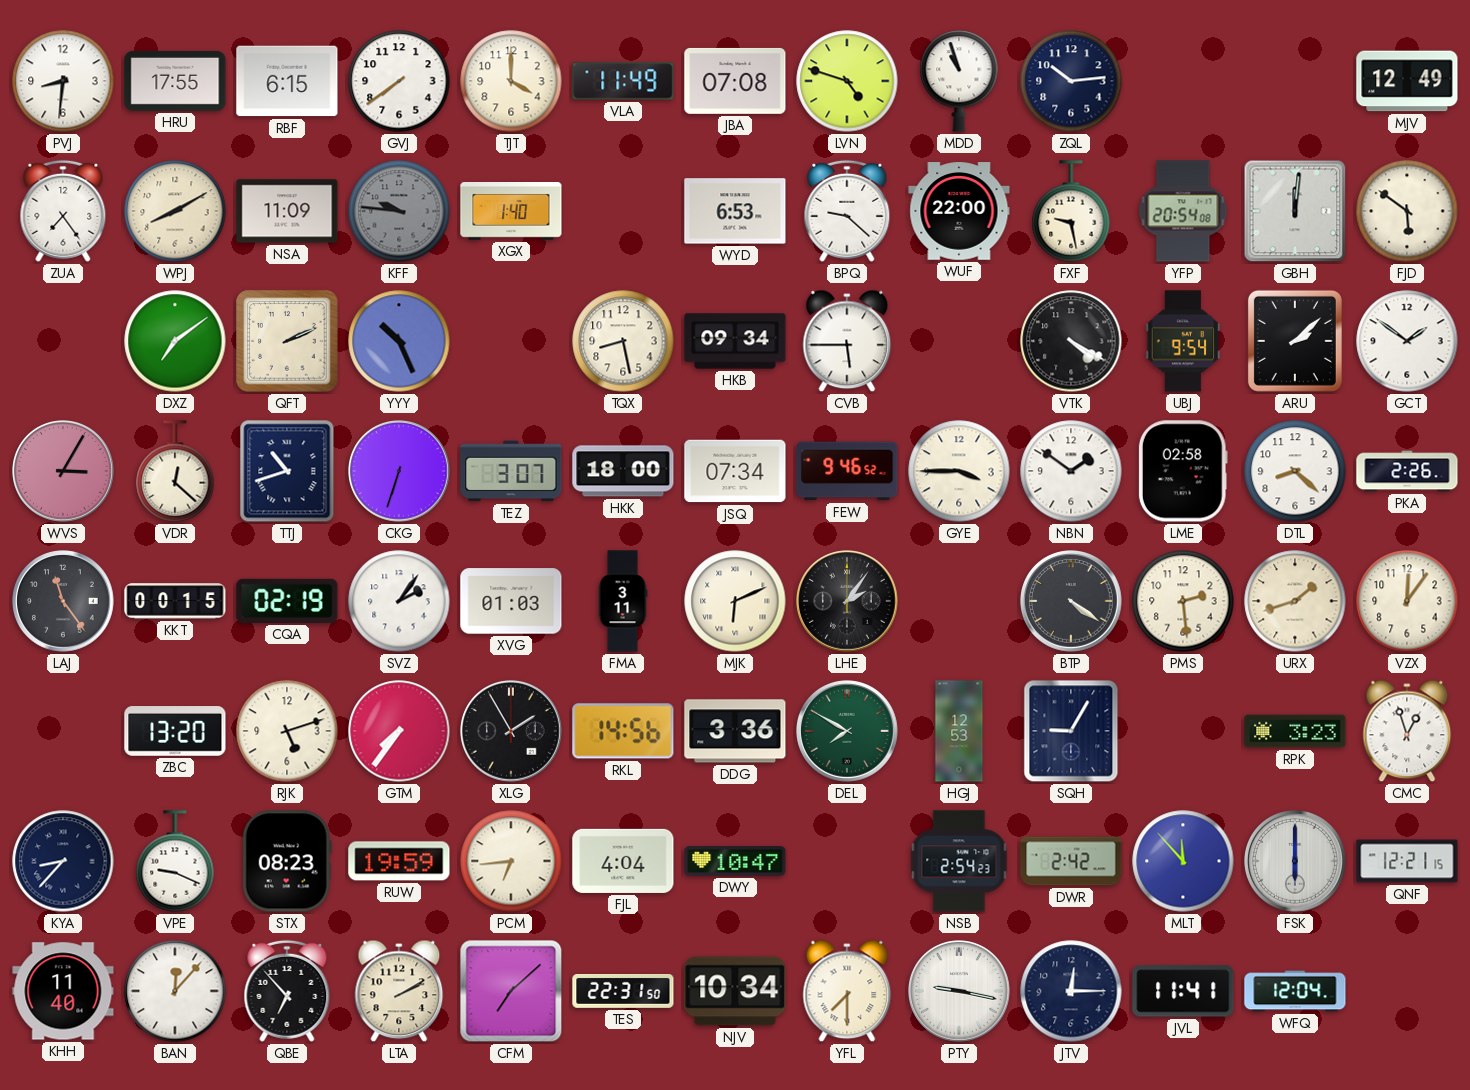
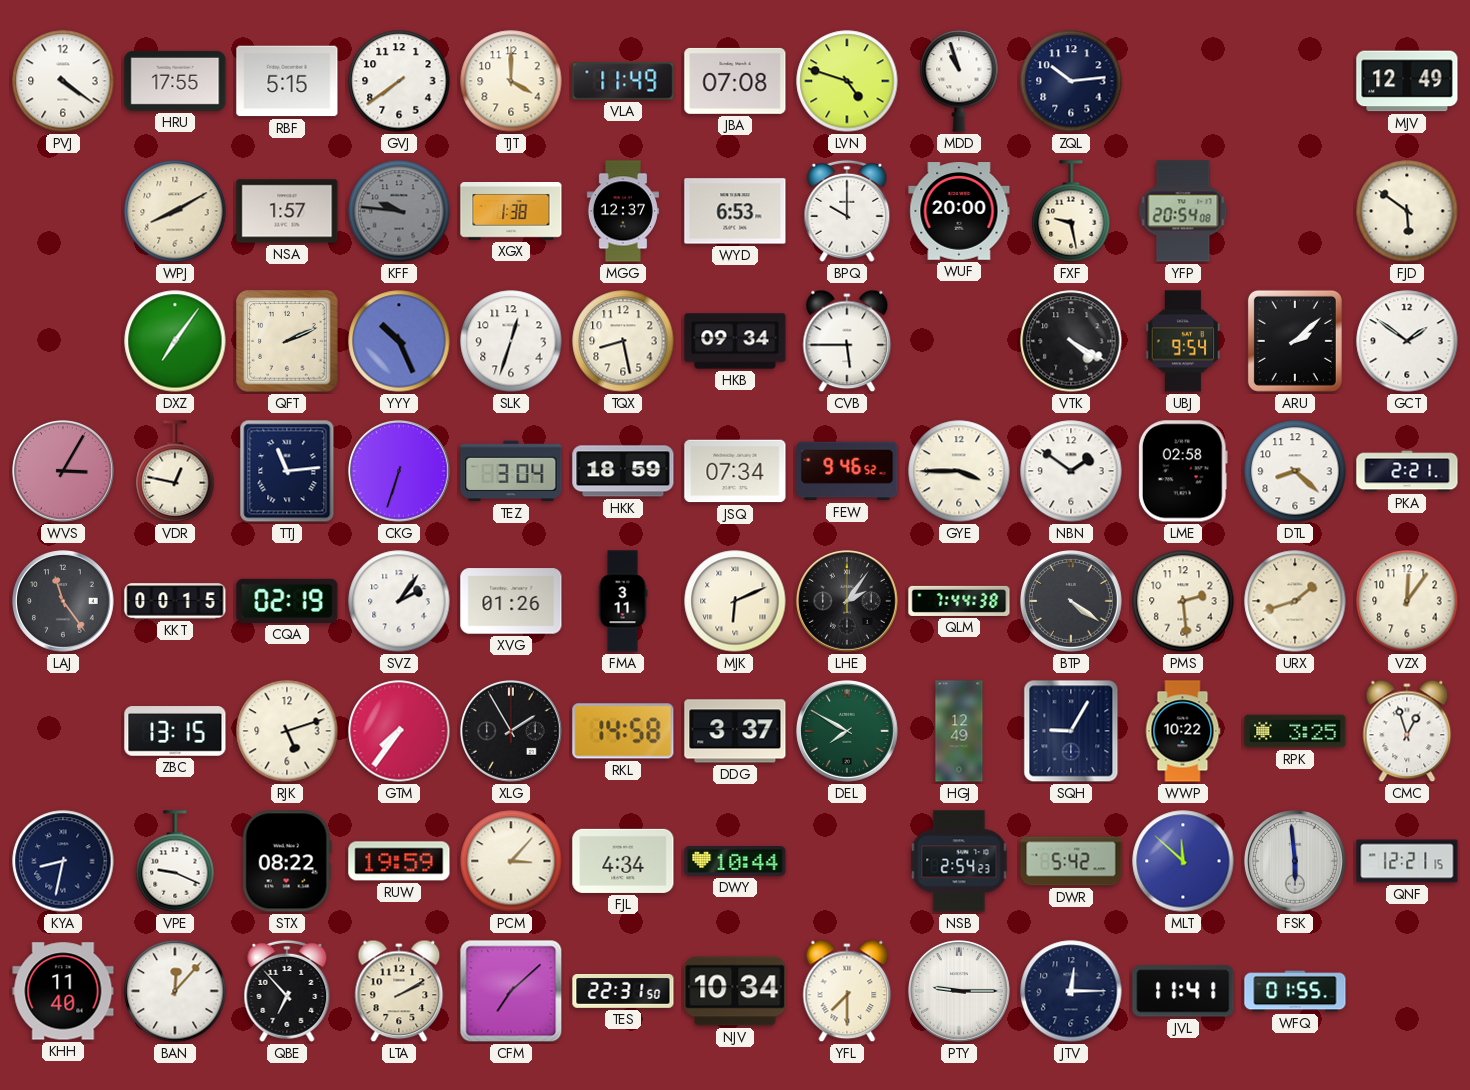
PVJ: 8:31 -> 4:21
RBF: 6:15 -> 5:15
ZUA: 7:24 -> none
NSA: 11:09 -> 1:57
XGX: 1:40 -> 1:38
MGG: none -> 12:37
BPQ: 9:22 -> 10:00
WUF: 22:00 -> 20:00
GBH: 12:01 -> none
DXZ: 7:09 -> 7:06
SLK: none -> 12:33
VDR: 12:22 -> 12:47
TTJ: 10:42 -> 11:14
TEZ: 3:07 -> 3:04
HKK: 18:00 -> 18:59
PKA: 2:26 -> 2:21
XVG: 01:03 -> 01:26
QLM: none -> 7:44
ZBC: 13:20 -> 13:15
RKL: 14:56 -> 14:58
DDG: 3:36 -> 3:37
HGJ: 12:53 -> 12:49
WWP: none -> 10:22
RPK: 3:23 -> 3:25
KYA: 8:37 -> 8:32
STX: 08:23 -> 08:22
PCM: 6:44 -> 3:07
FJL: 4:04 -> 4:34
DWY: 10:47 -> 10:44
DWR: 2:42 -> 5:42
MLT: 11:53 -> 11:52
FSK: 6:00 -> 5:59
PTY: 9:17 -> 9:15
WFQ: 12:04 -> 01:55
